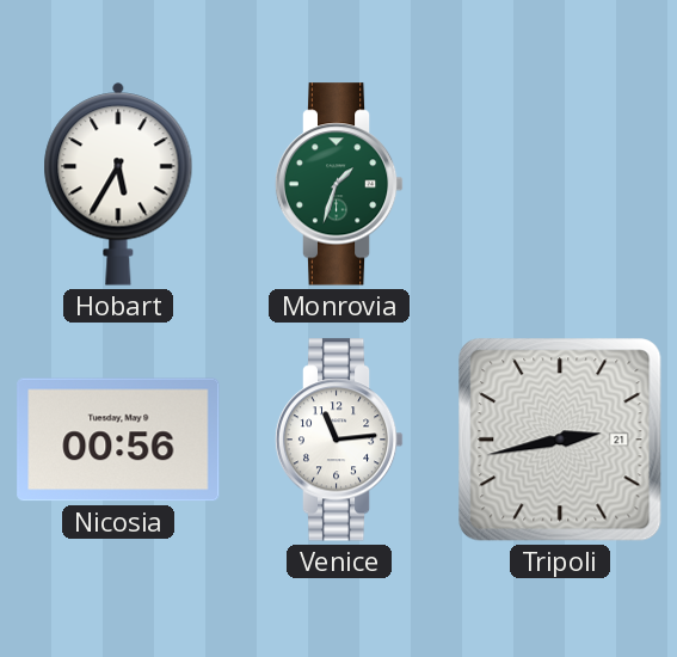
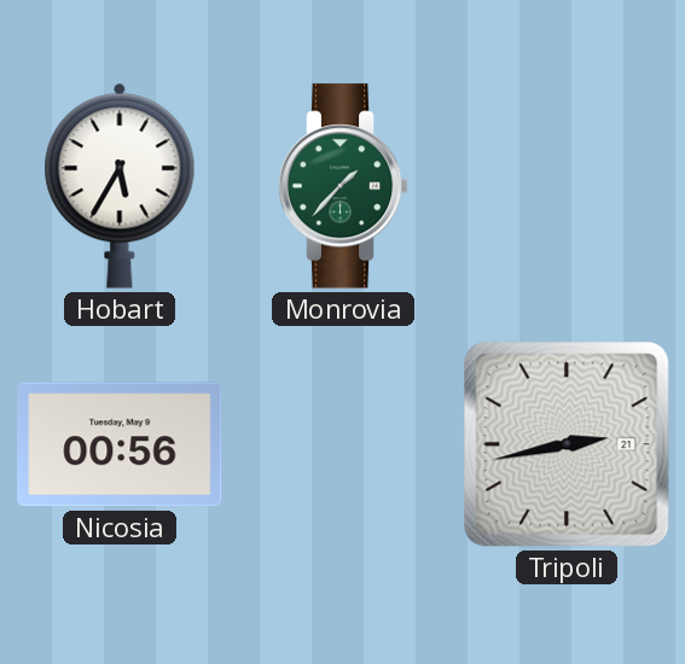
Monrovia: 1:33 -> 1:37
Venice: 11:14 -> none
